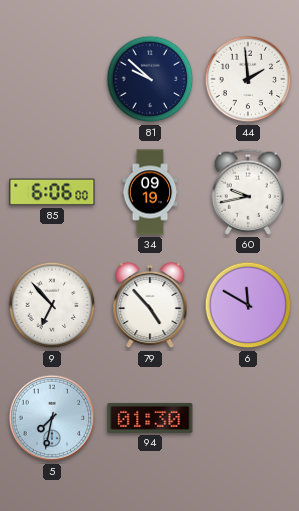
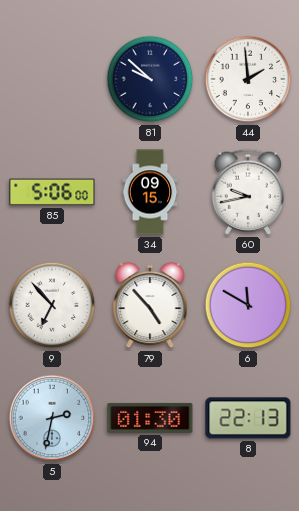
85: 6:06 -> 5:06
34: 09:19 -> 09:15
5: 7:32 -> 2:32
8: none -> 22:13
